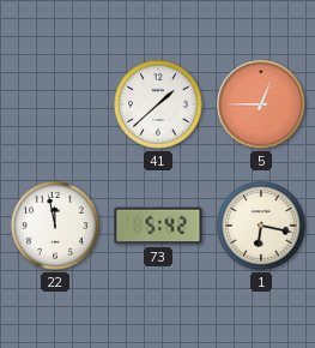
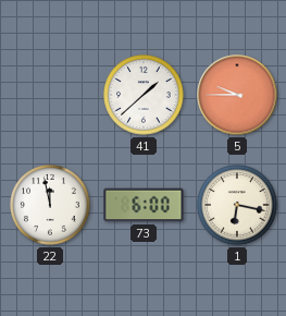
5: 12:45 -> 9:45
73: 5:42 -> 6:00
